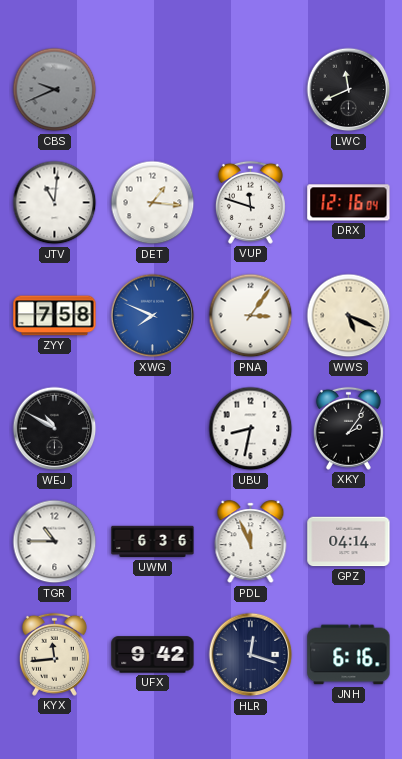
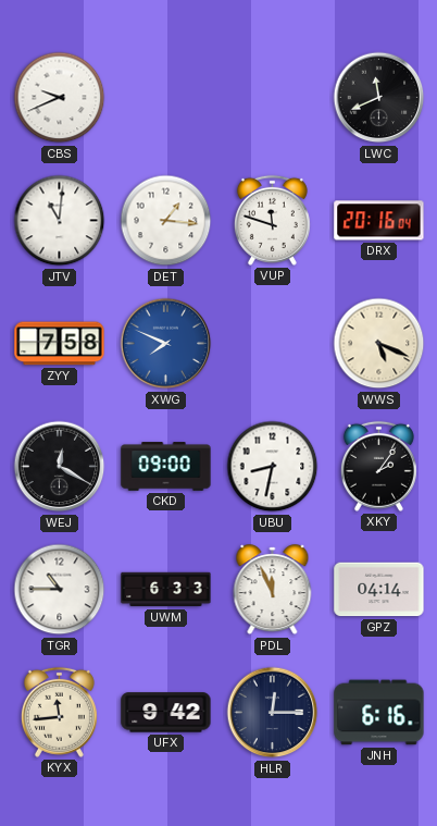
CBS dial: grey -> white
DRX: 12:16 -> 20:16
PNA: 3:06 -> none
WEJ: 10:50 -> 12:20
CKD: none -> 09:00
UWM: 6:36 -> 6:33
HLR: 12:18 -> 12:15
